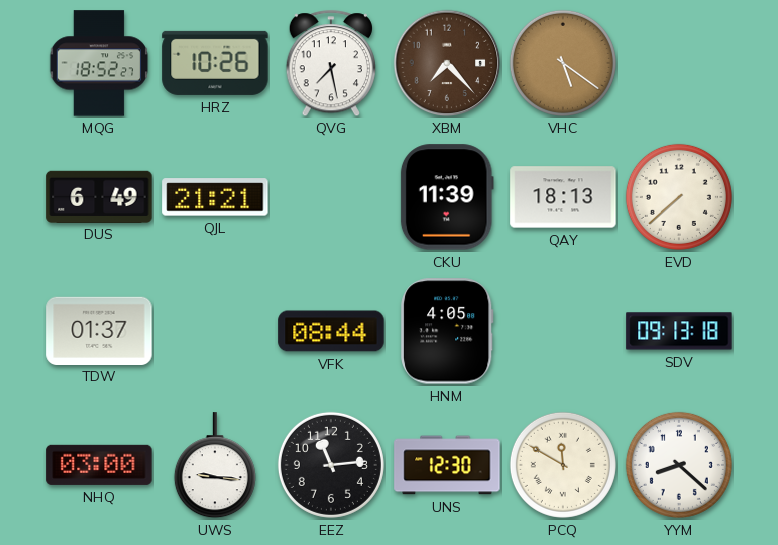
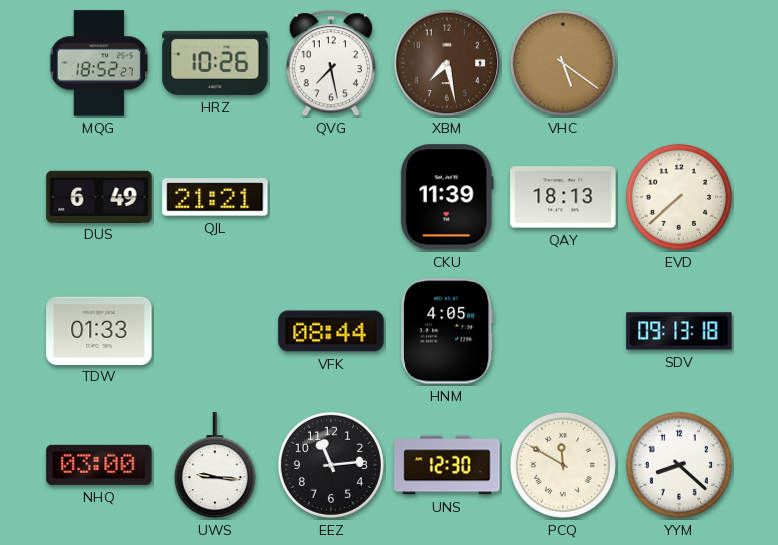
XBM: 7:23 -> 7:28
TDW: 01:37 -> 01:33
